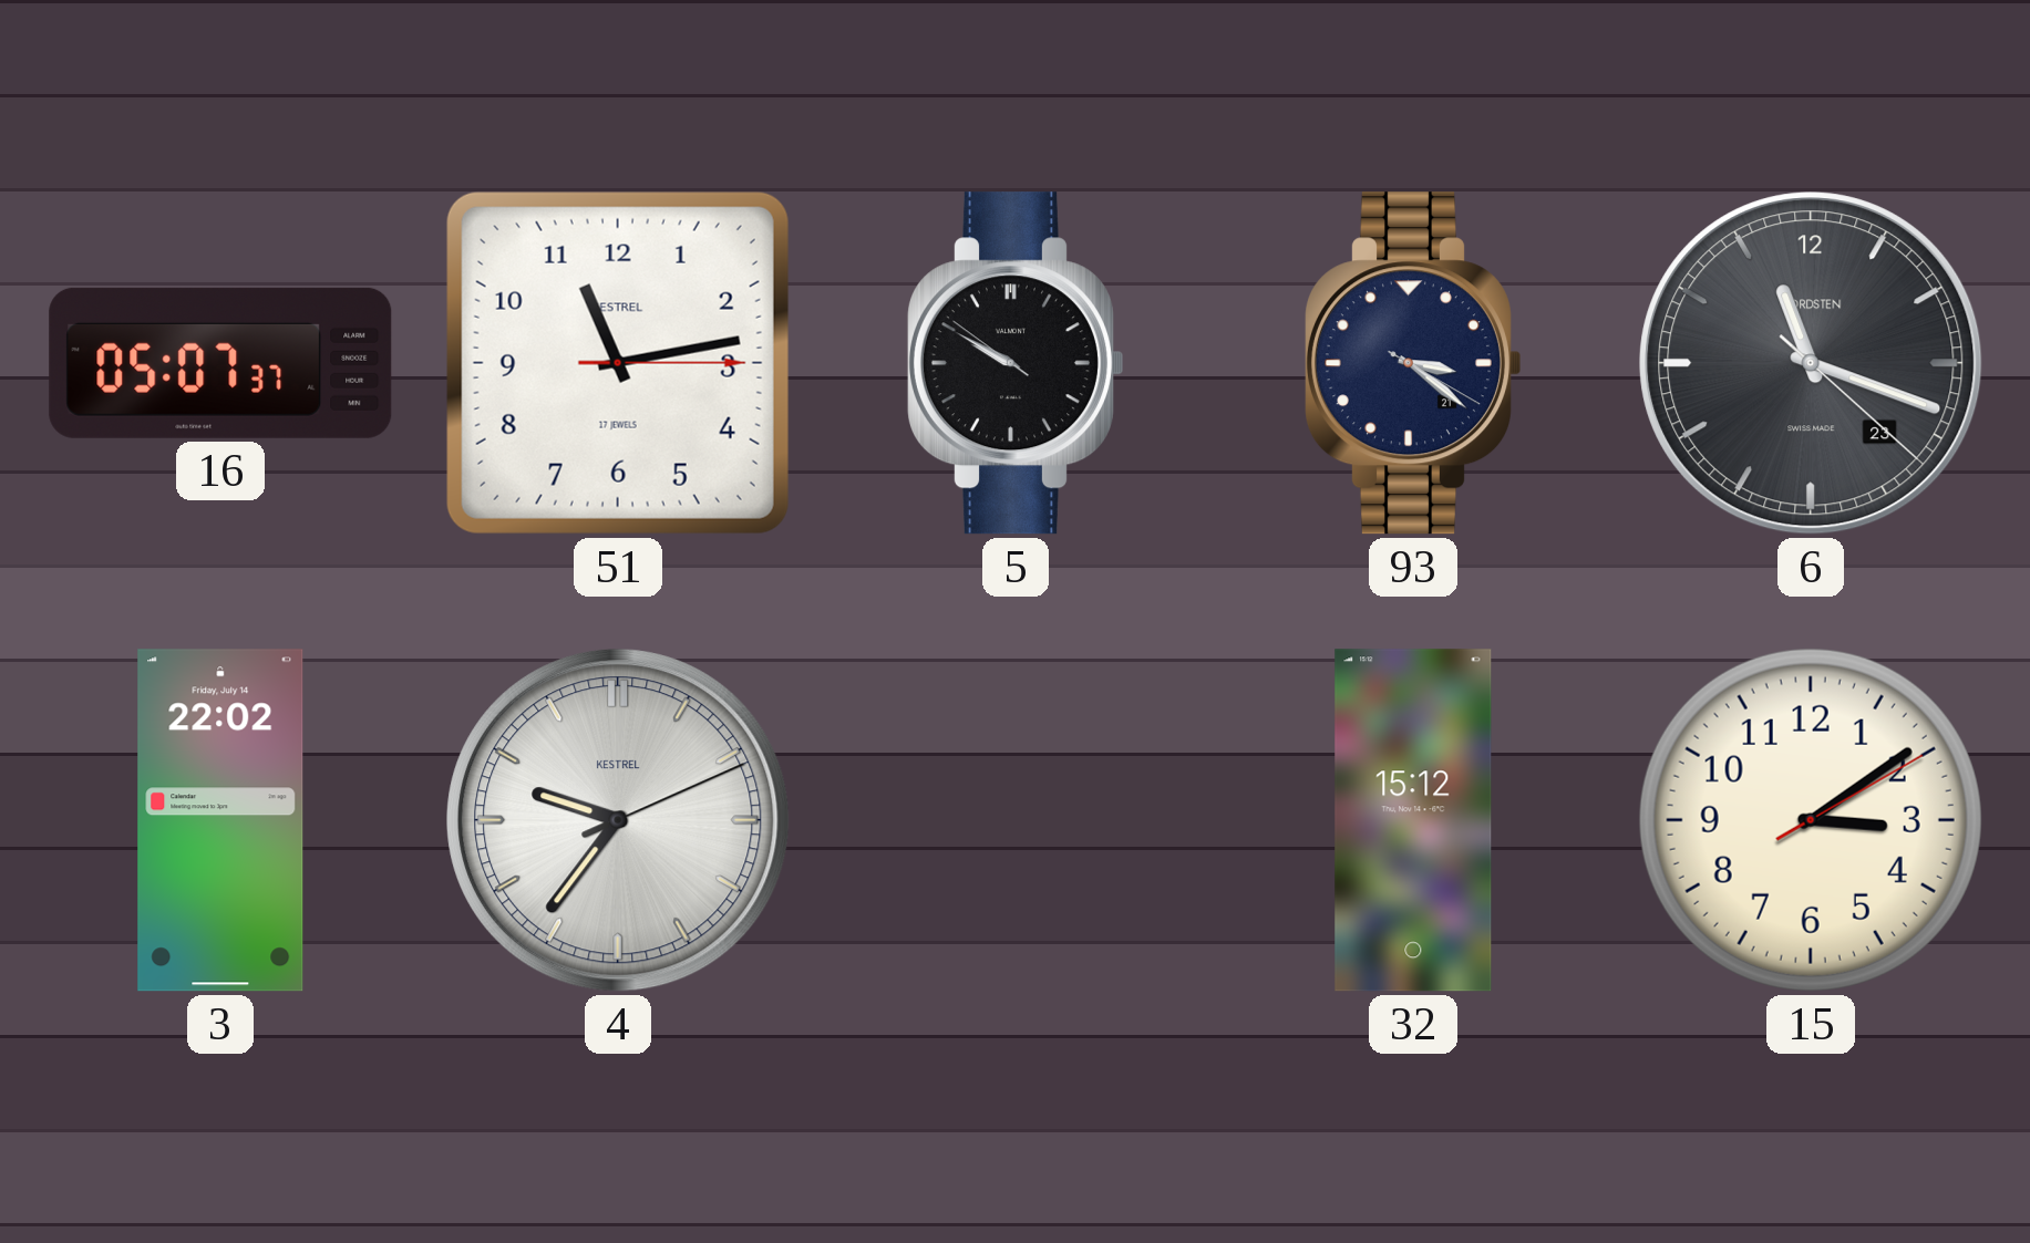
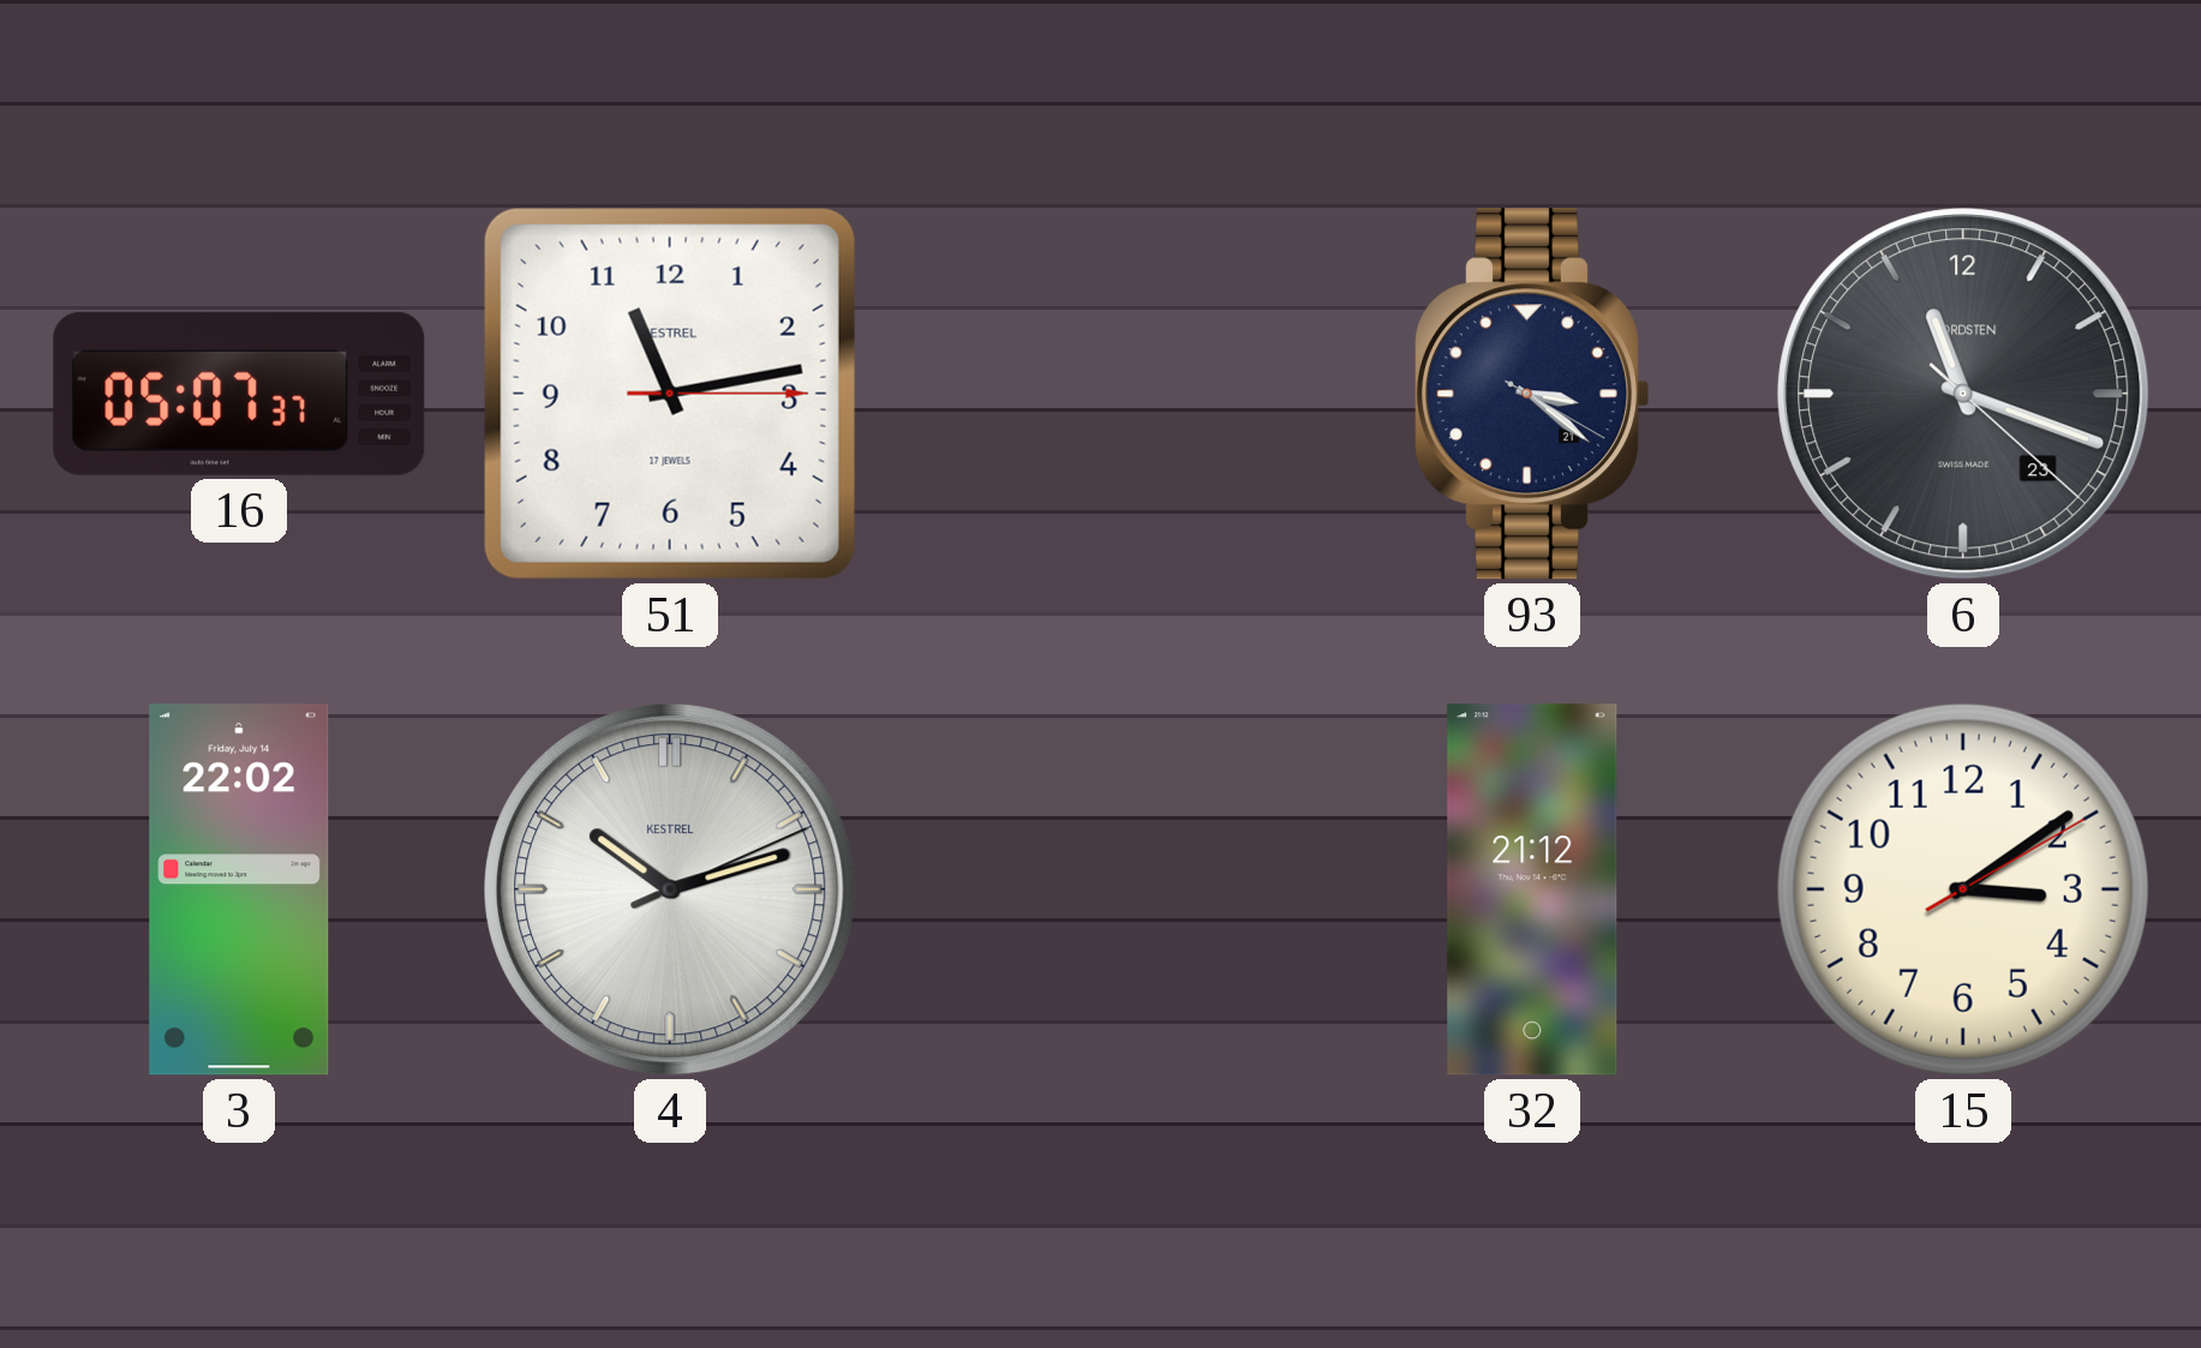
5: 9:49 -> none
4: 9:36 -> 10:12
32: 15:12 -> 21:12
